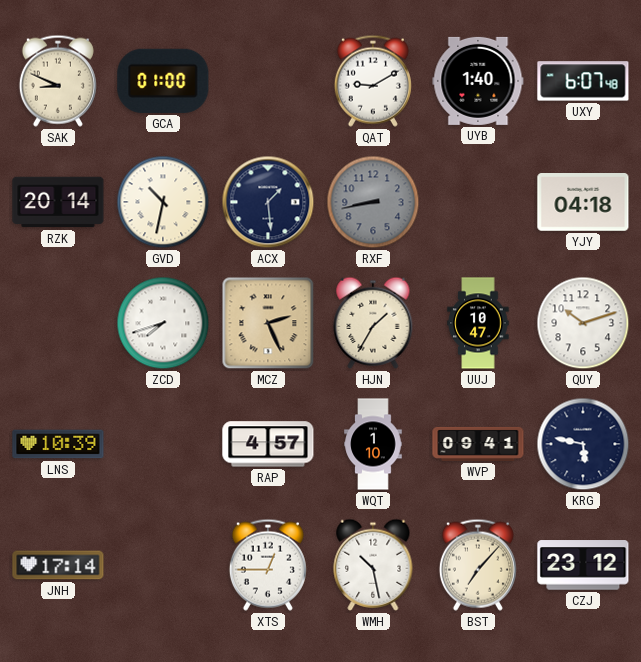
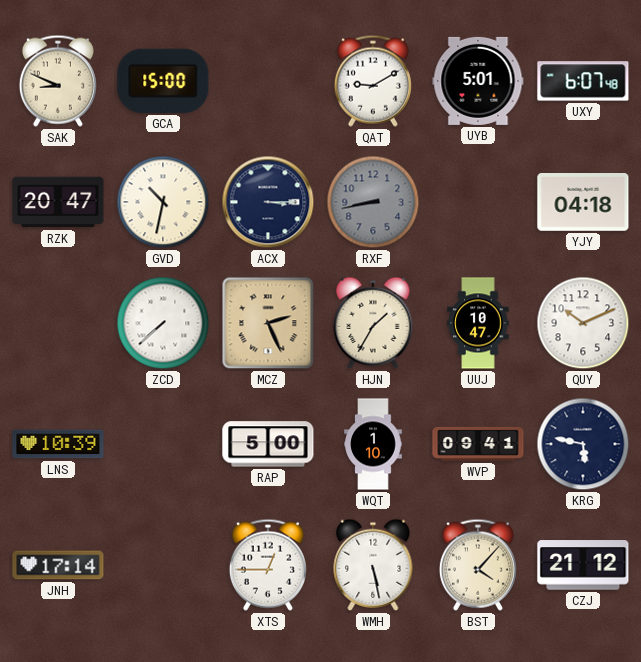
GCA: 01:00 -> 15:00
UYB: 1:40 -> 5:01
RZK: 20:14 -> 20:47
ACX: 1:29 -> 3:15
ZCD: 7:42 -> 7:38
QUY: 10:12 -> 10:11
RAP: 4:57 -> 5:00
WMH: 10:28 -> 5:28
BST: 7:07 -> 4:07
CZJ: 23:12 -> 21:12
